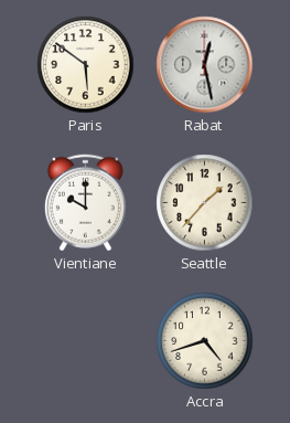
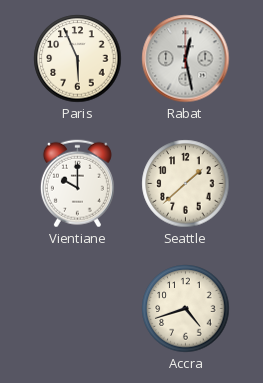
Paris: 5:51 -> 5:56
Seattle: 1:37 -> 1:38
